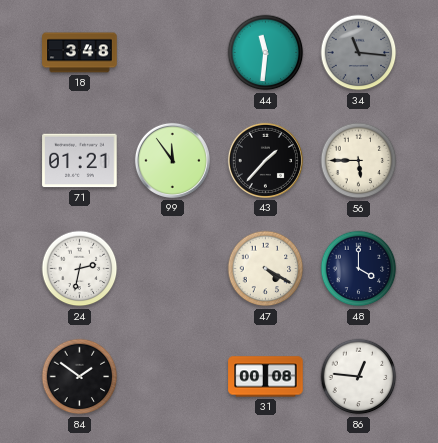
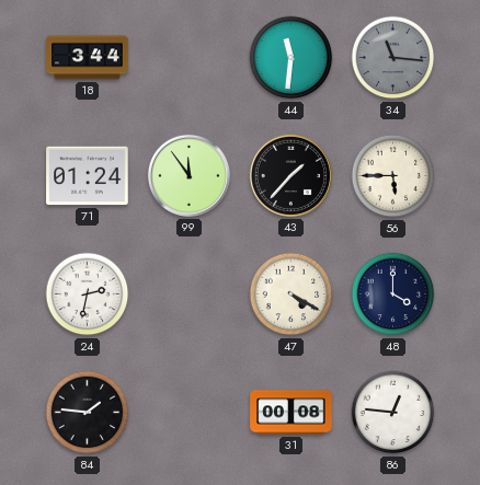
18: 3:48 -> 3:44
71: 01:21 -> 01:24
84: 1:51 -> 1:46
